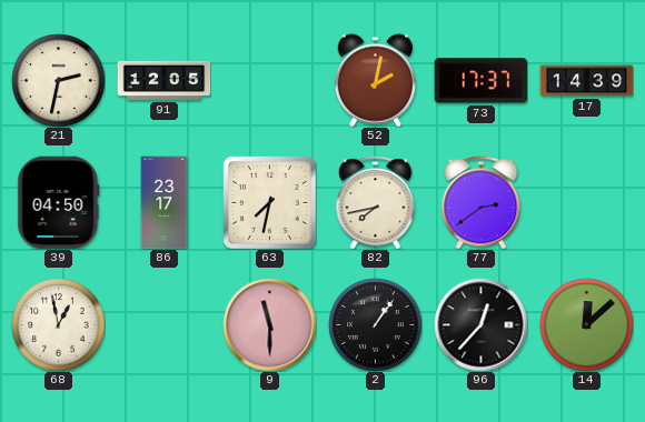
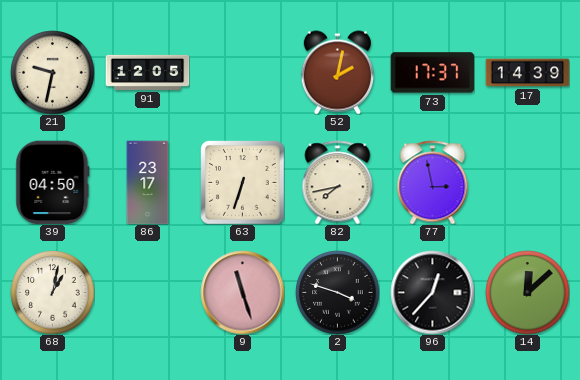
21: 2:32 -> 9:32
63: 7:32 -> 6:33
77: 2:39 -> 2:58
68: 12:58 -> 1:02
9: 11:30 -> 11:27
2: 1:06 -> 3:48
